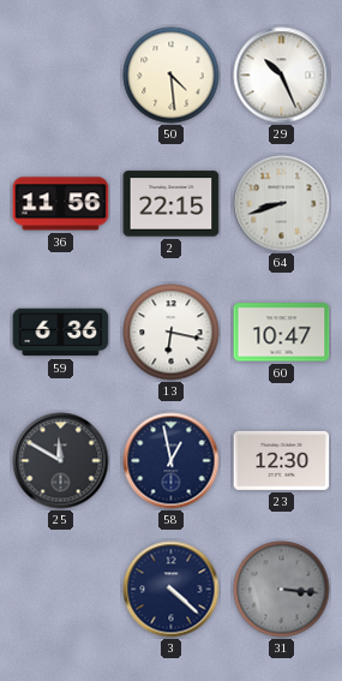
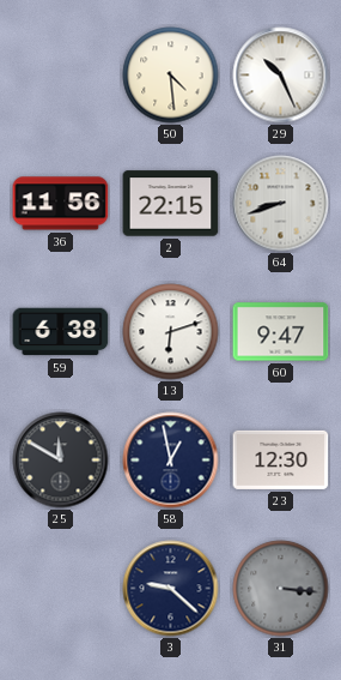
59: 6:36 -> 6:38
13: 6:17 -> 6:12
60: 10:47 -> 9:47
3: 4:22 -> 9:22
